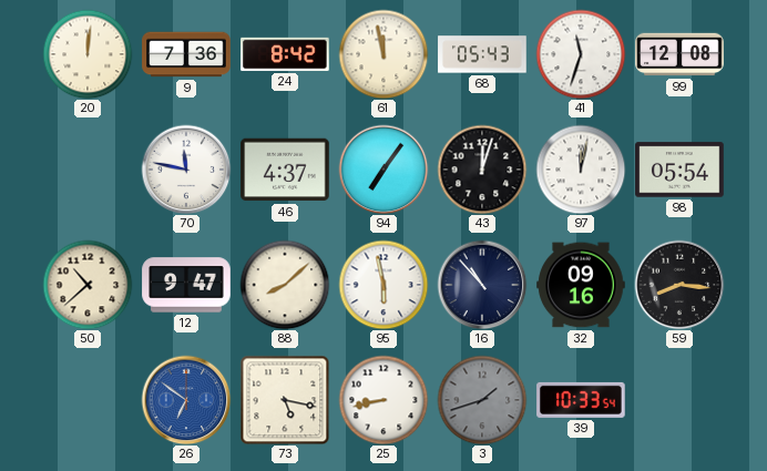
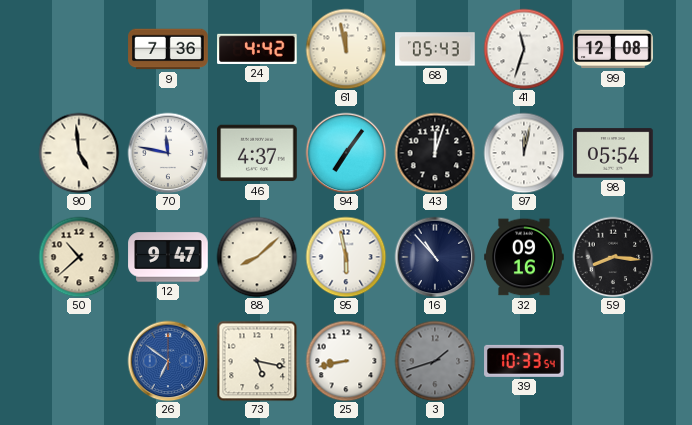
20: 12:01 -> none
24: 8:42 -> 4:42
90: none -> 4:59
